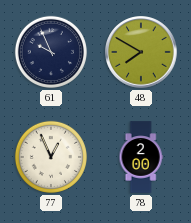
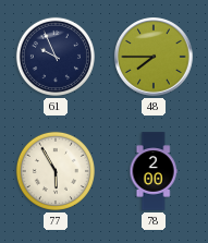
48: 7:50 -> 7:45
77: 12:56 -> 5:55
